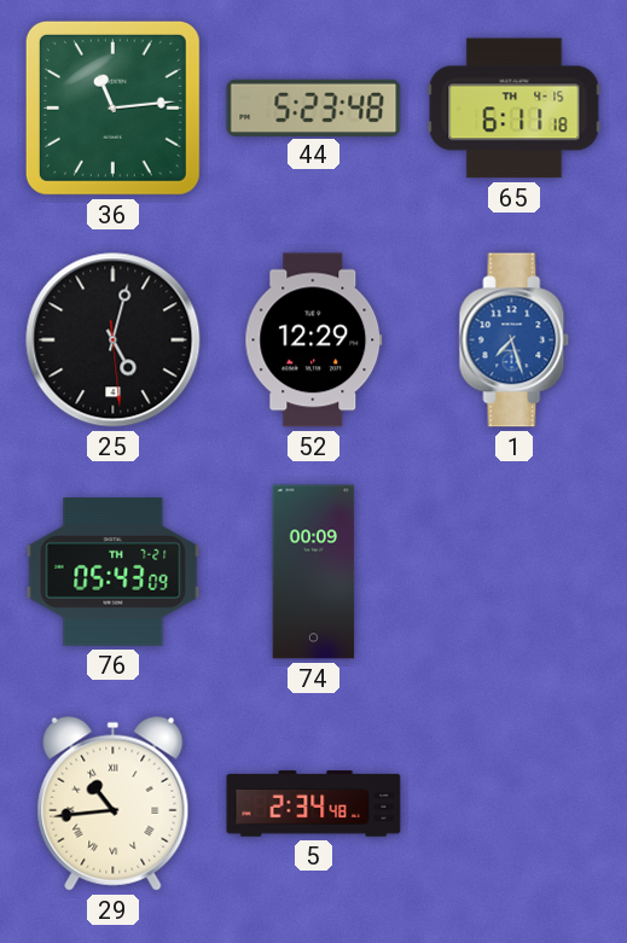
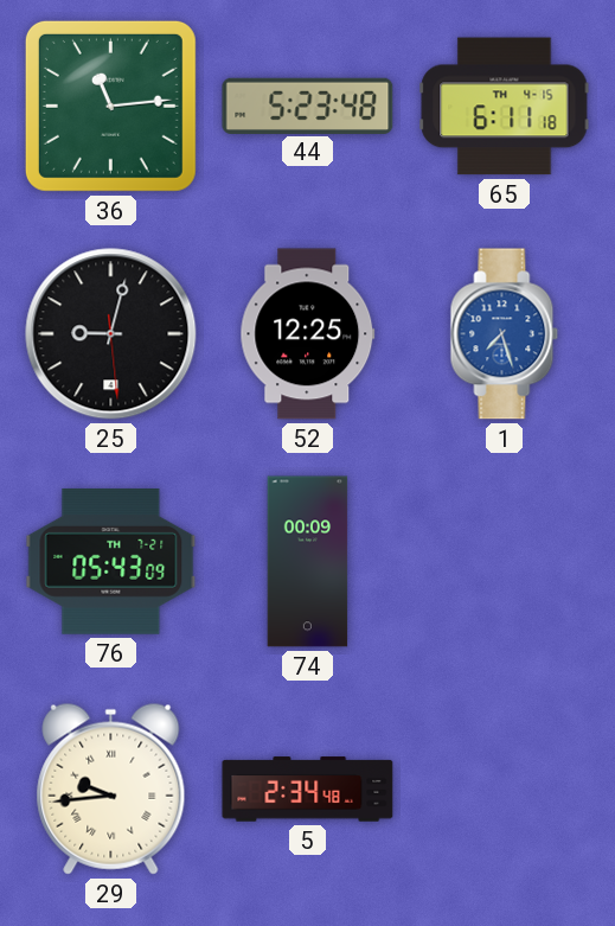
25: 5:02 -> 9:02
52: 12:29 -> 12:25
29: 10:44 -> 9:44
